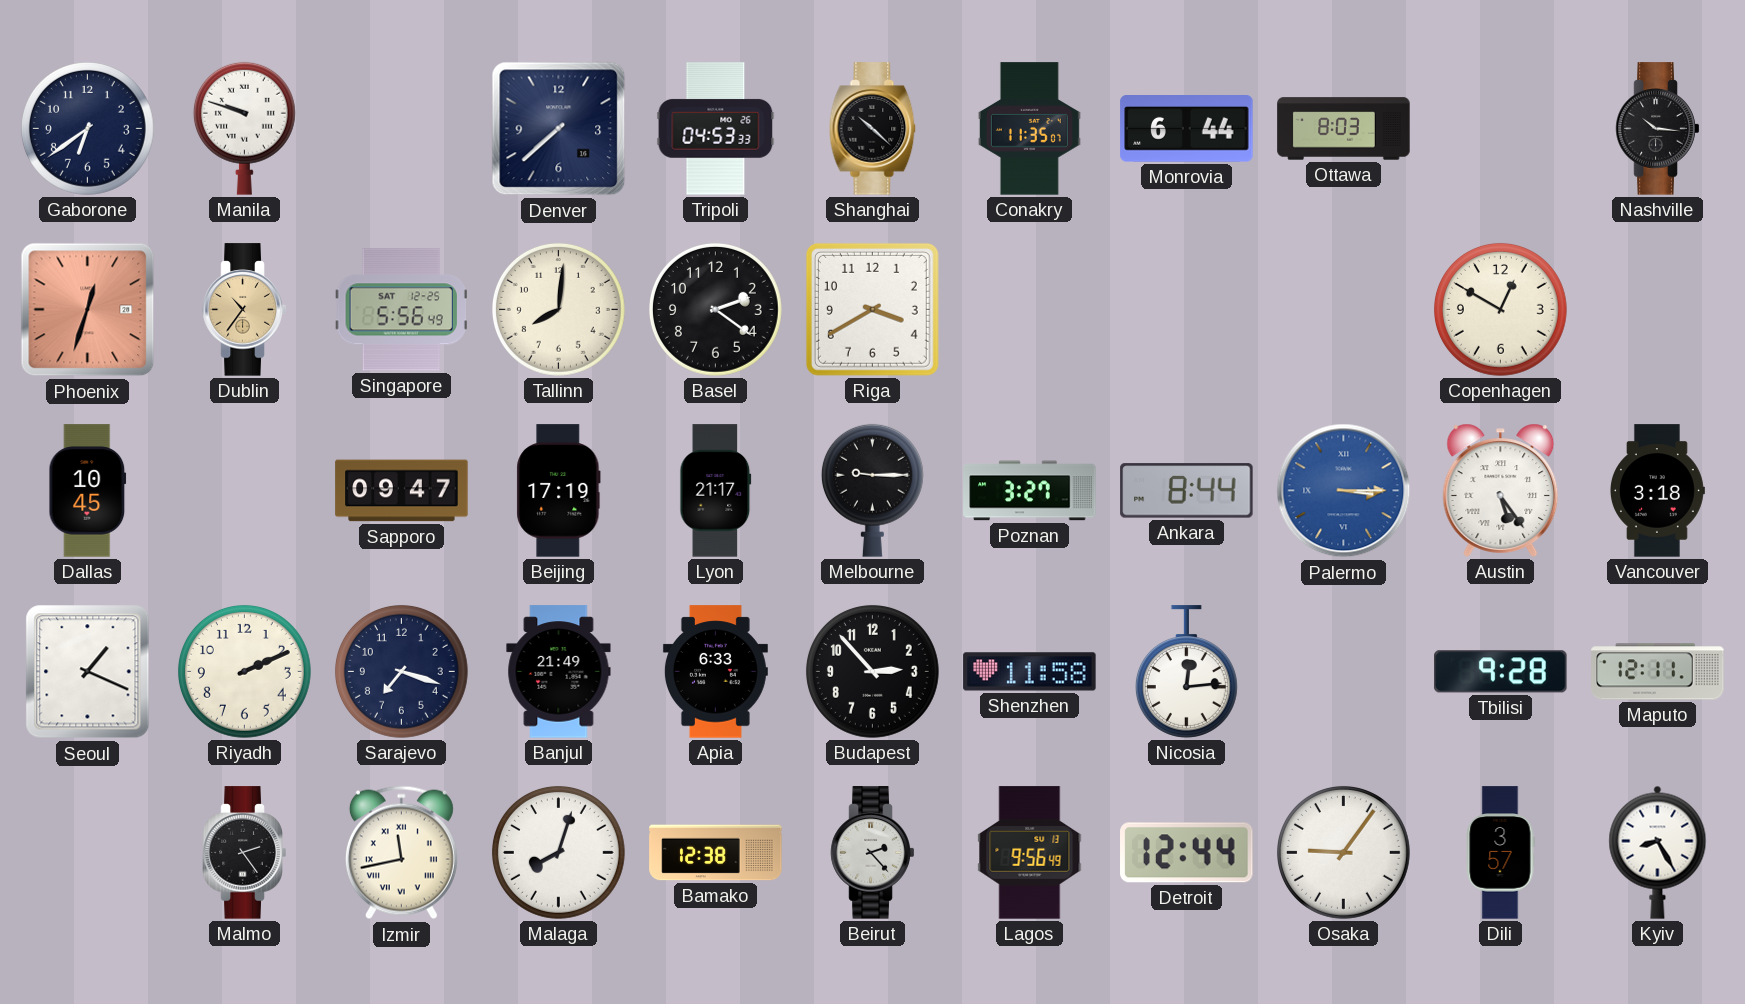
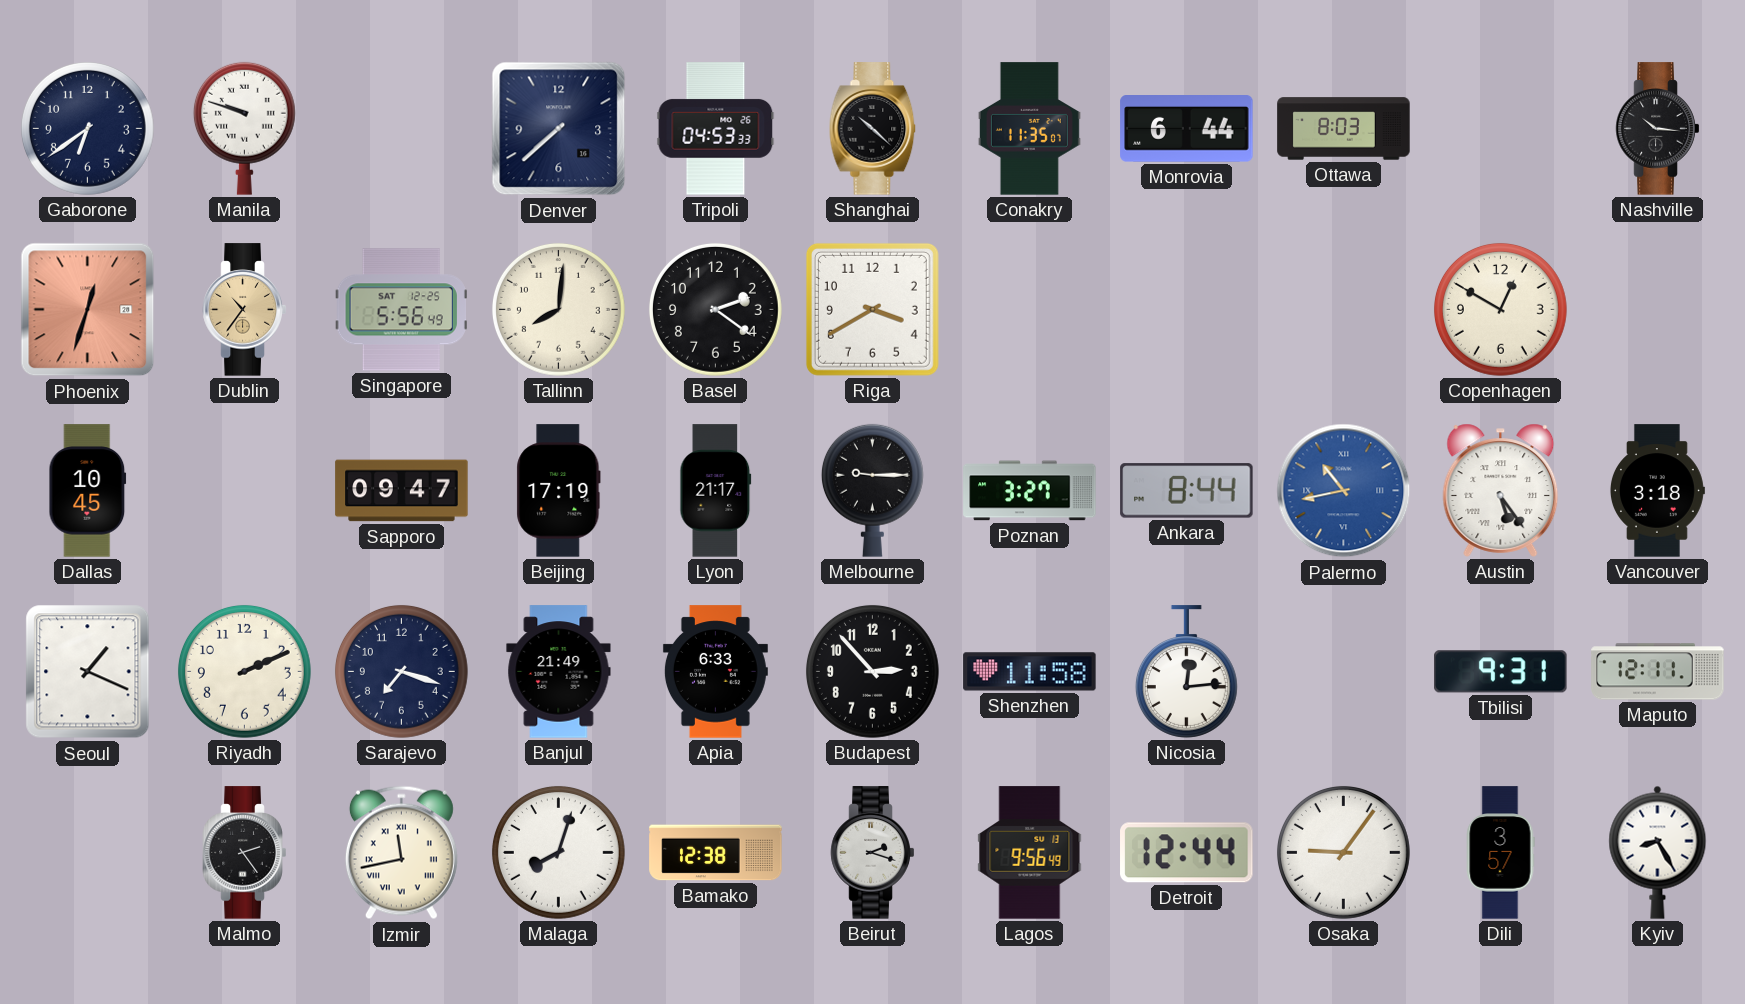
Palermo: 3:15 -> 10:43
Tbilisi: 9:28 -> 9:31
Beirut: 2:23 -> 2:18
